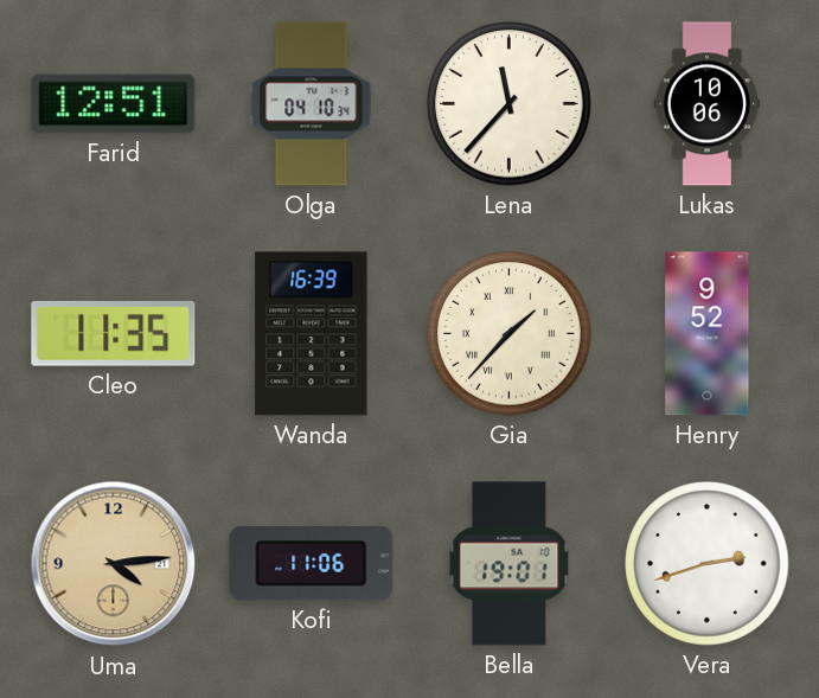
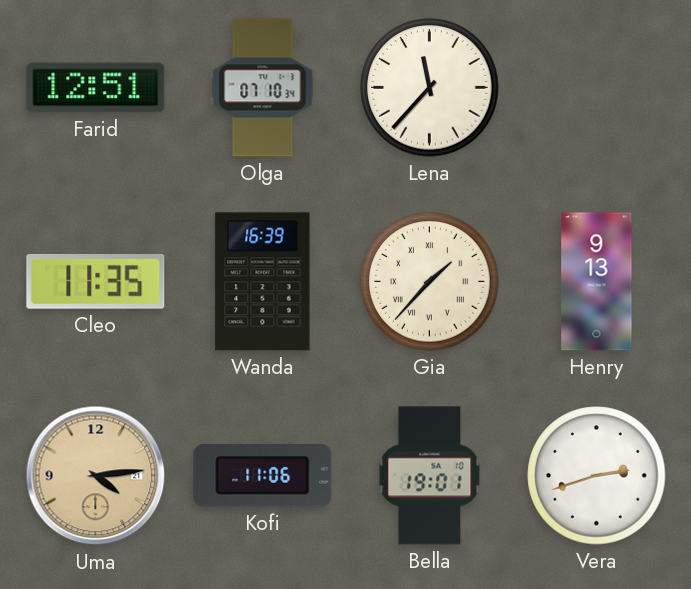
Olga: 04:10 -> 07:10
Lukas: 10:06 -> none
Henry: 9:52 -> 9:13
